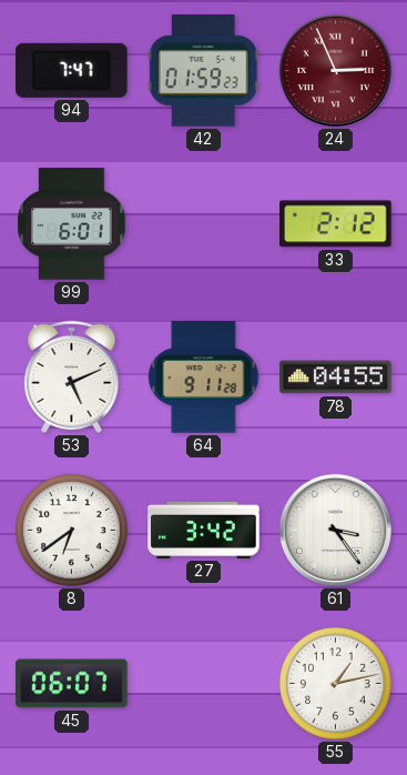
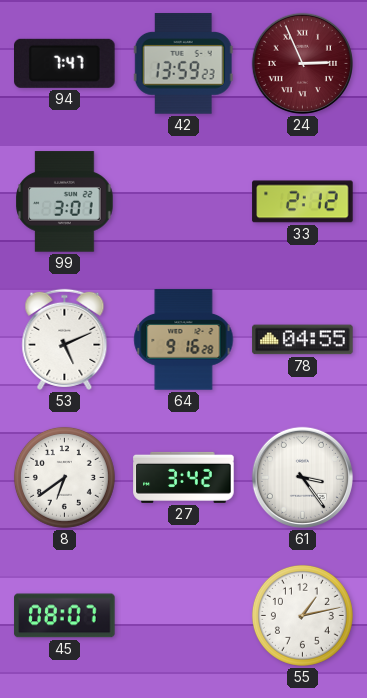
42: 01:59 -> 13:59
99: 6:01 -> 3:01
64: 9:11 -> 9:16
45: 06:07 -> 08:07
